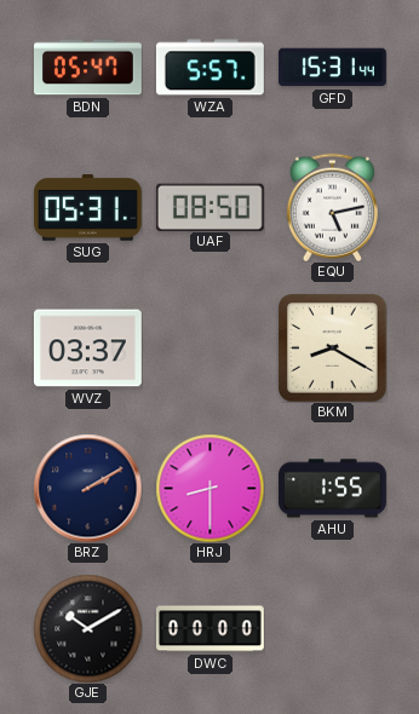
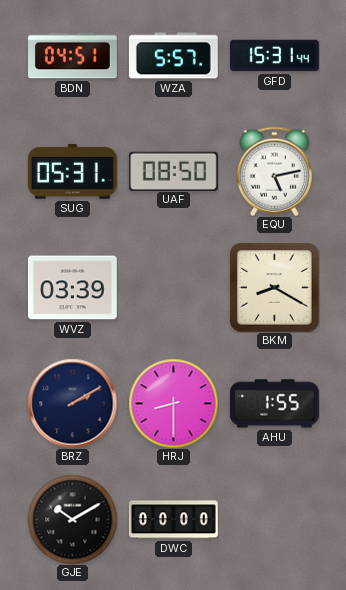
BDN: 05:47 -> 04:51
WVZ: 03:37 -> 03:39
